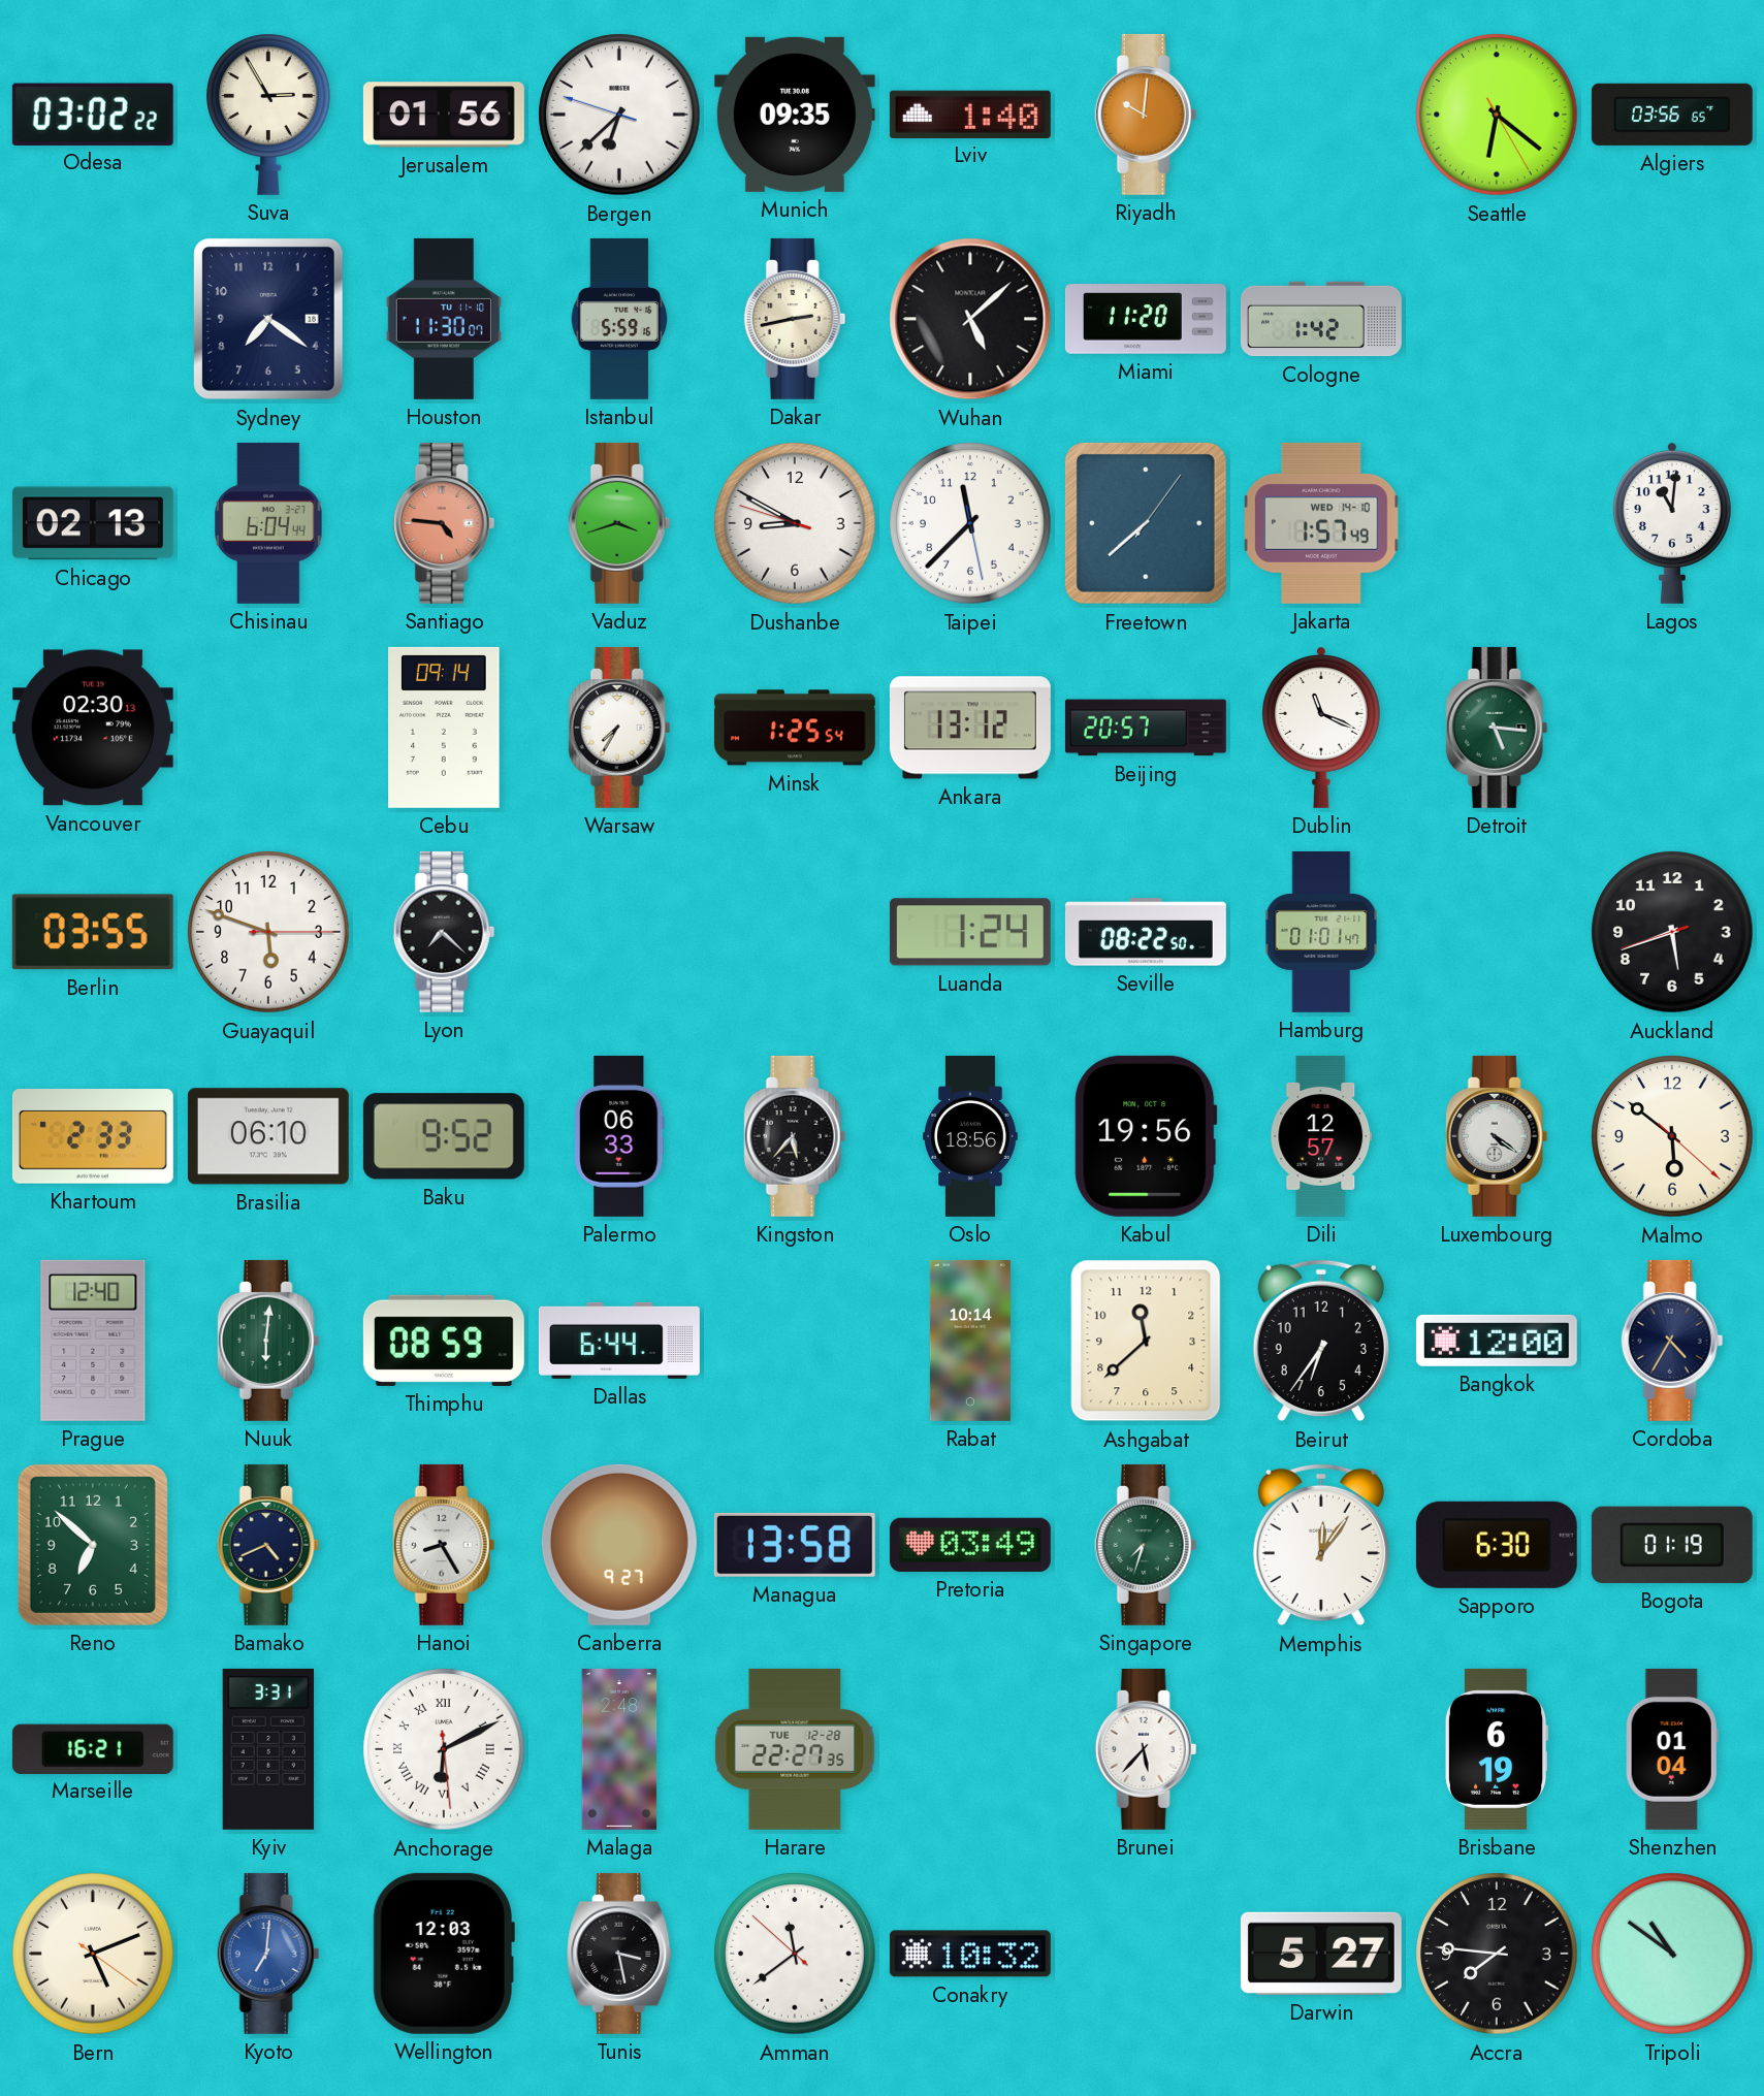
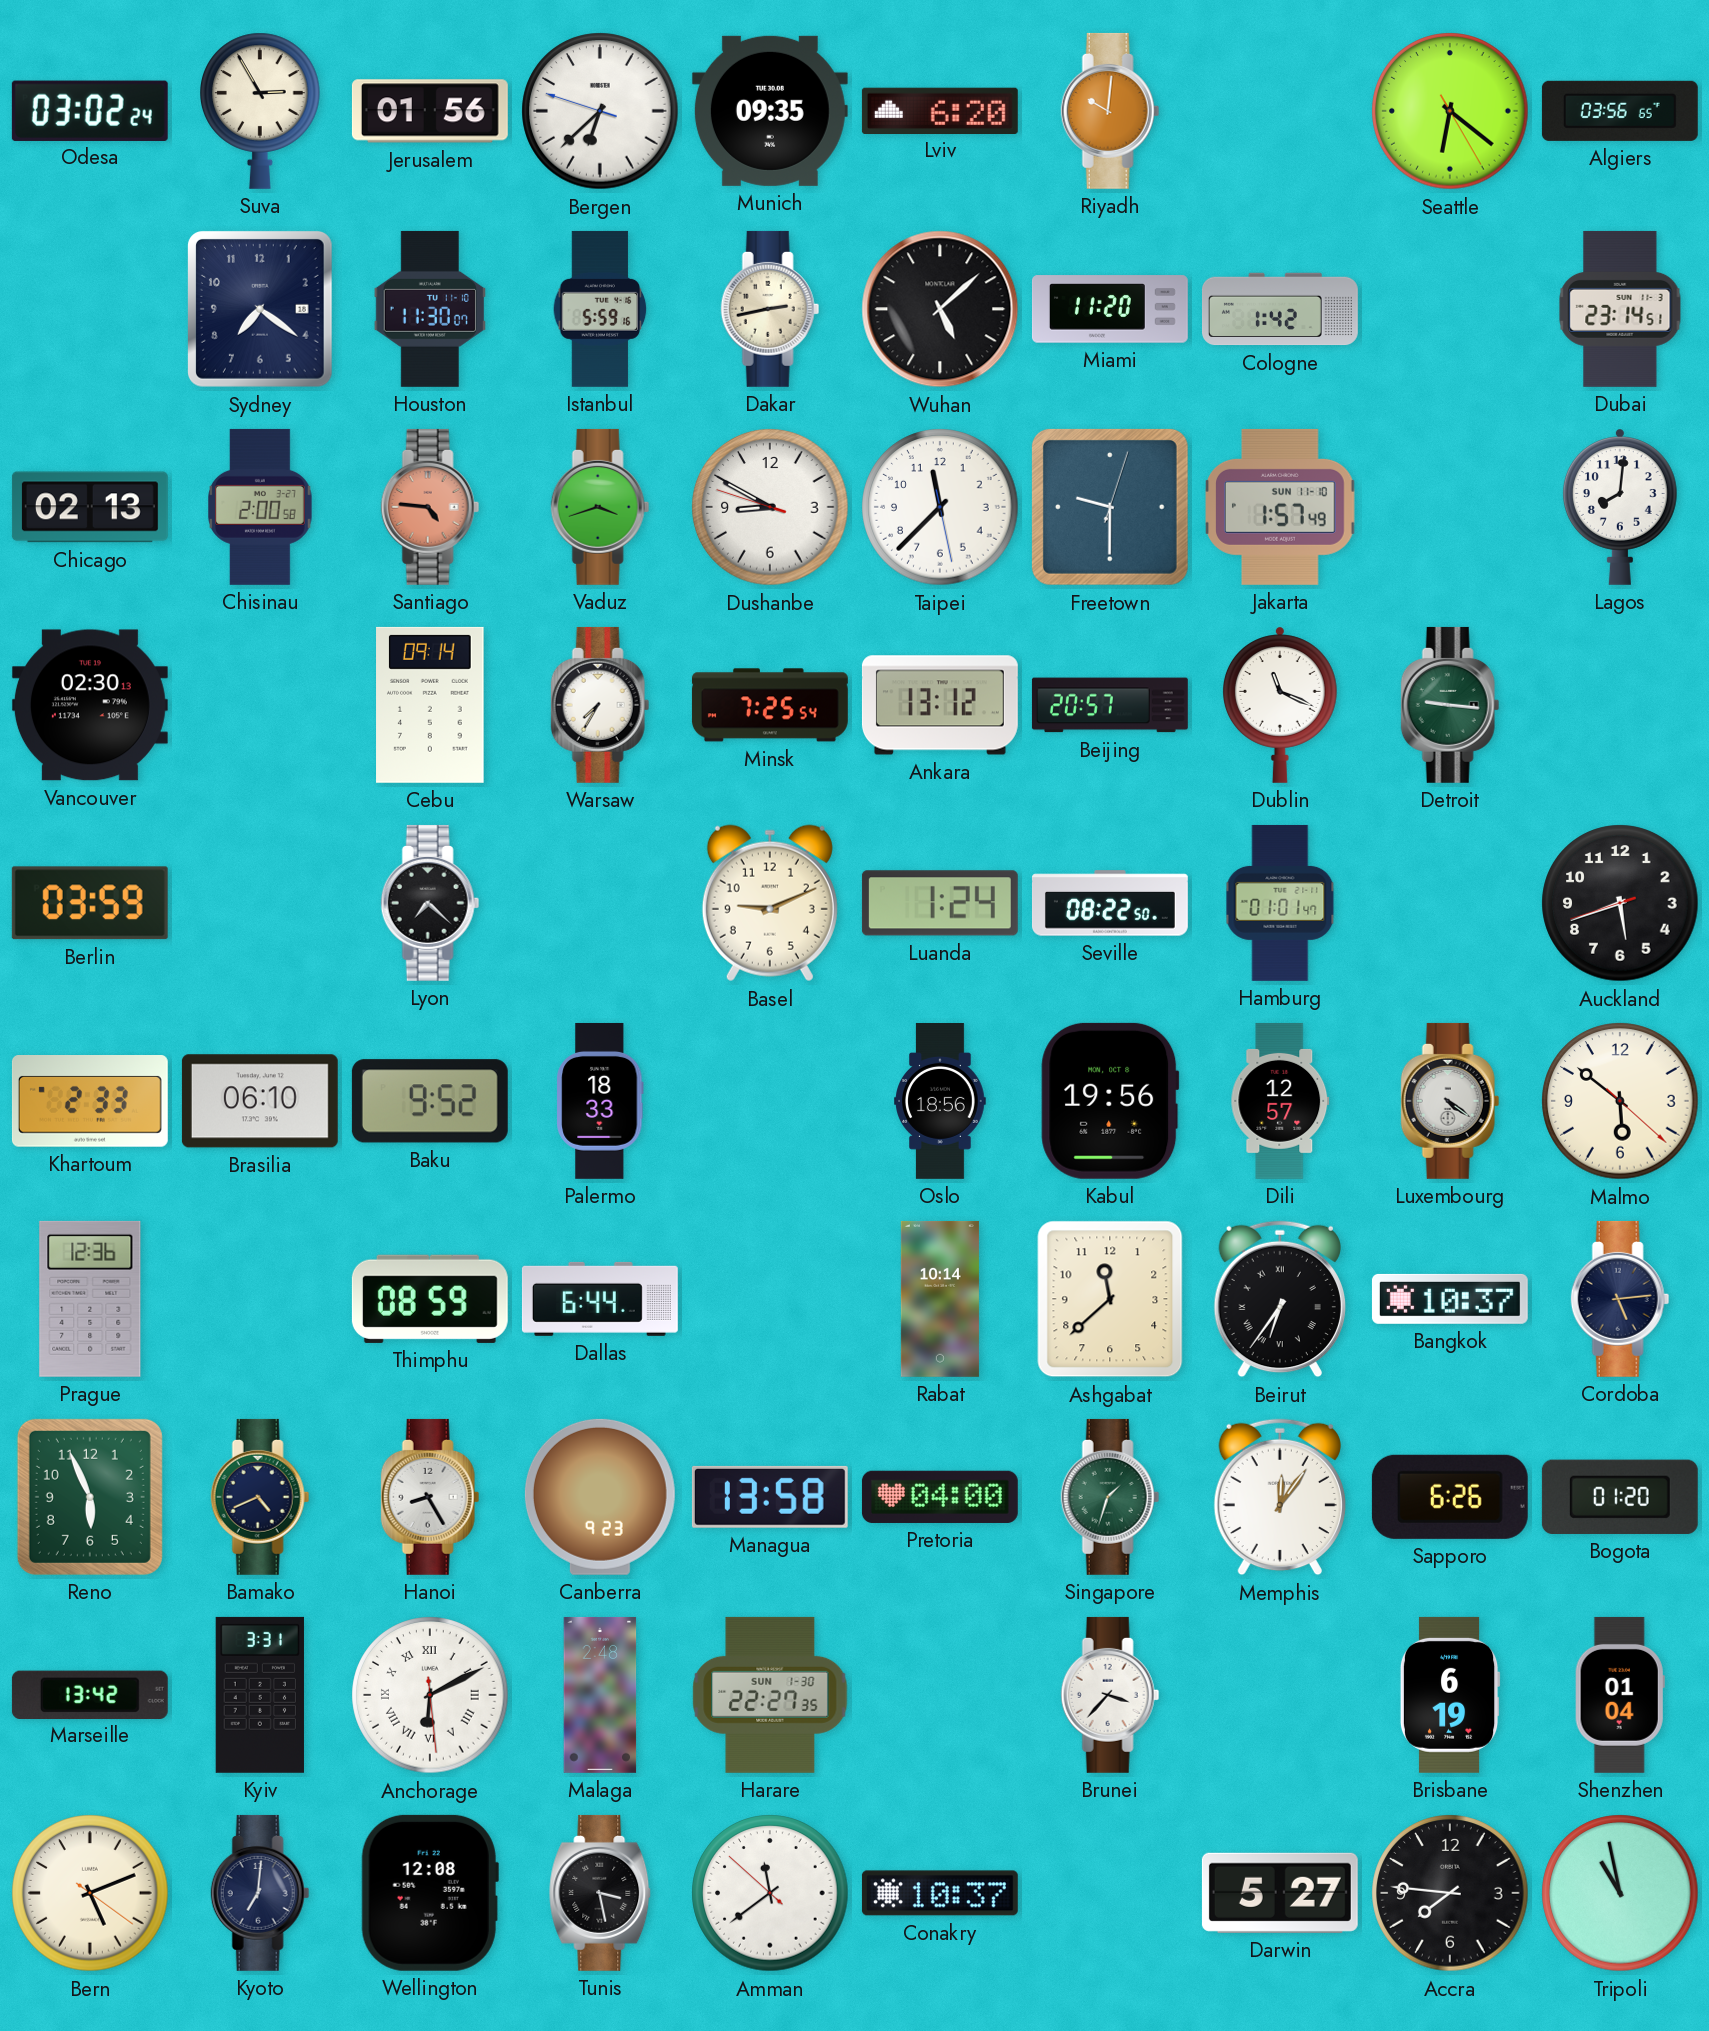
Odesa: 03:02:22 -> 03:02:24
Lviv: 1:40 -> 6:20
Dubai: none -> 23:14
Chisinau: 6:04 -> 2:00
Freetown: 7:38 -> 9:30
Jakarta date: WED 14-10 -> SUN 11-10
Lagos: 11:01 -> 8:01
Minsk: 1:25 -> 7:25
Detroit: 5:16 -> 9:16
Berlin: 03:55 -> 03:59
Guayaquil: 5:48 -> none
Basel: none -> 9:11
Palermo: 06:33 -> 18:33
Kingston: 5:37 -> none
Prague: 12:40 -> 12:36
Nuuk: 6:01 -> none
Beirut numerals: Arabic -> Roman
Bangkok: 12:00 -> 10:37
Cordoba: 4:35 -> 5:14
Reno: 6:52 -> 5:56
Canberra: 9:27 -> 9:23
Pretoria: 03:49 -> 04:00
Singapore: 7:33 -> 1:33
Sapporo: 6:30 -> 6:26
Bogota: 01:19 -> 01:20
Marseille: 16:21 -> 13:42
Harare date: TUE 12-28 -> SUN 1-30
Brunei: 5:37 -> 3:37
Kyoto dial: blue -> navy
Wellington: 12:03 -> 12:08
Conakry: 10:32 -> 10:37
Tripoli: 10:51 -> 10:58
